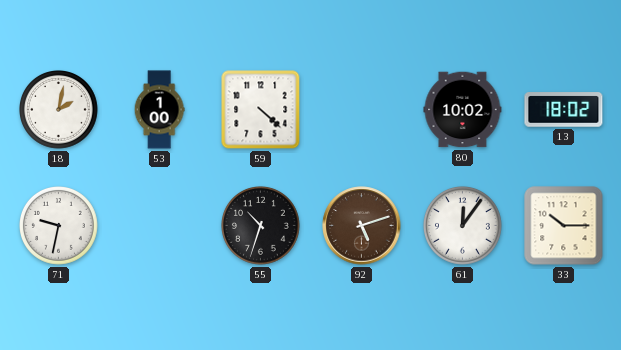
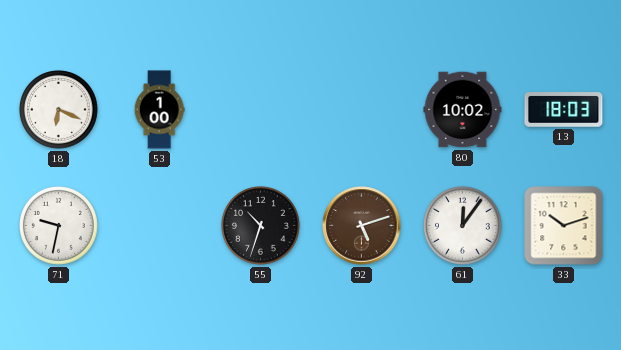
18: 2:02 -> 6:19
59: 4:22 -> none
13: 18:02 -> 18:03
33: 10:15 -> 10:12
